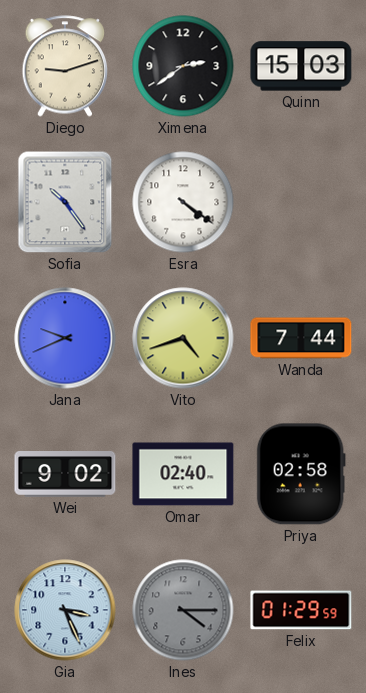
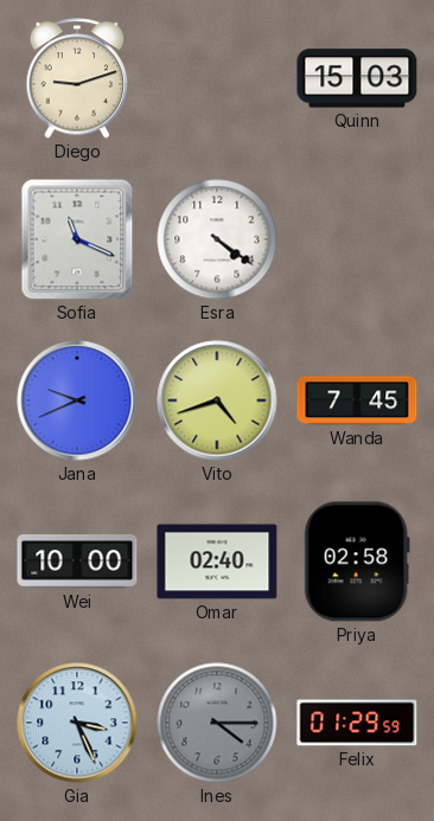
Ximena: 2:39 -> none
Sofia: 10:24 -> 11:19
Wanda: 7:44 -> 7:45
Wei: 9:02 -> 10:00
